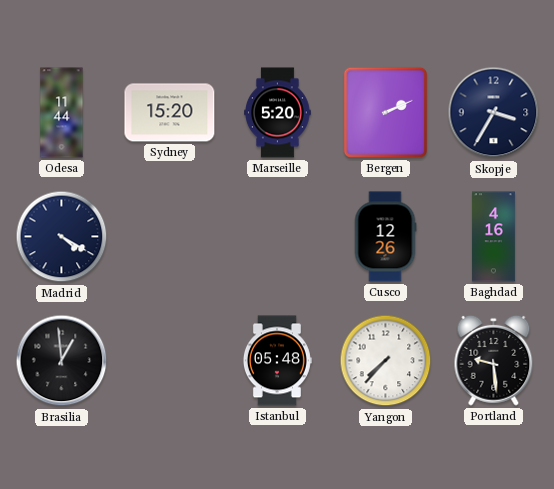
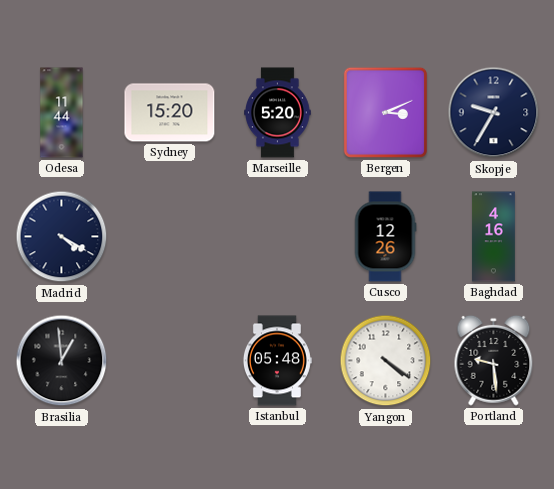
Bergen: 2:11 -> 3:11
Skopje: 3:35 -> 9:35
Yangon: 7:37 -> 4:21
